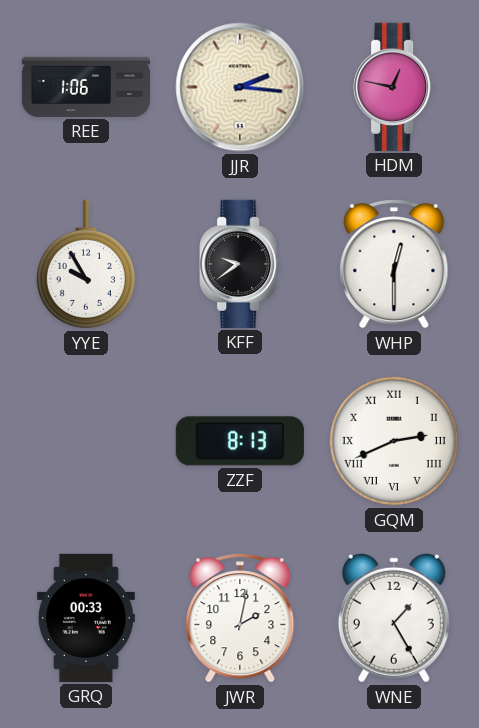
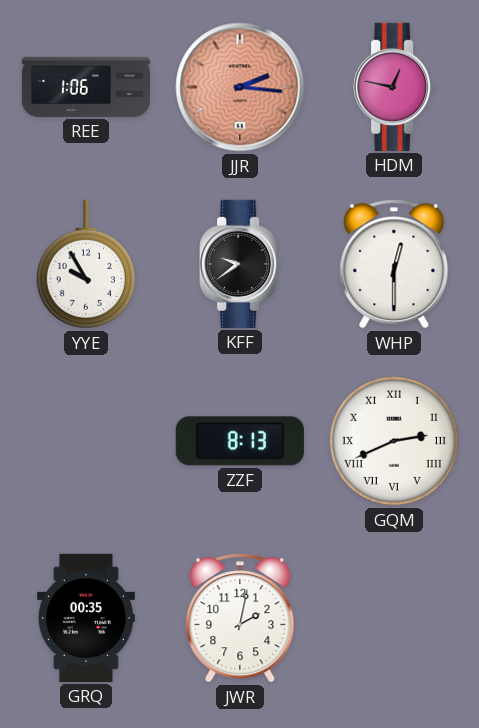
JJR dial: cream -> salmon
GRQ: 00:33 -> 00:35
WNE: 1:25 -> none
